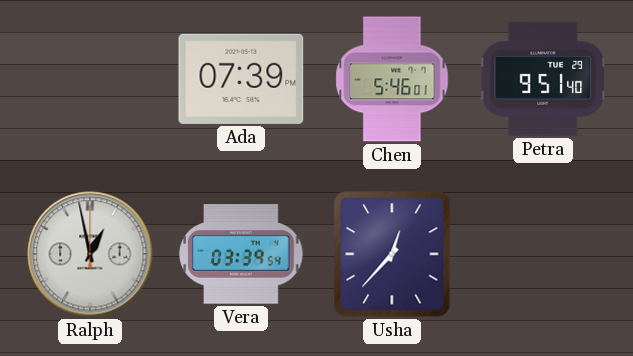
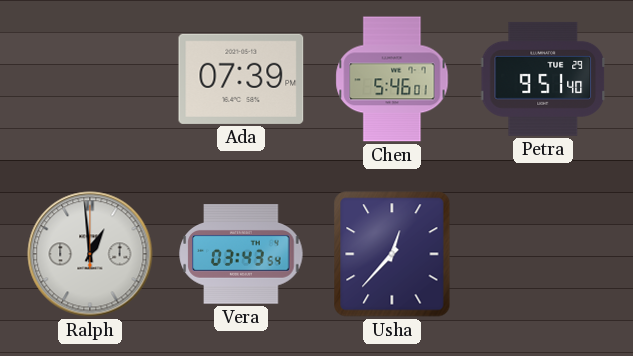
Ralph: 12:58 -> 12:59
Vera: 03:39 -> 03:43
